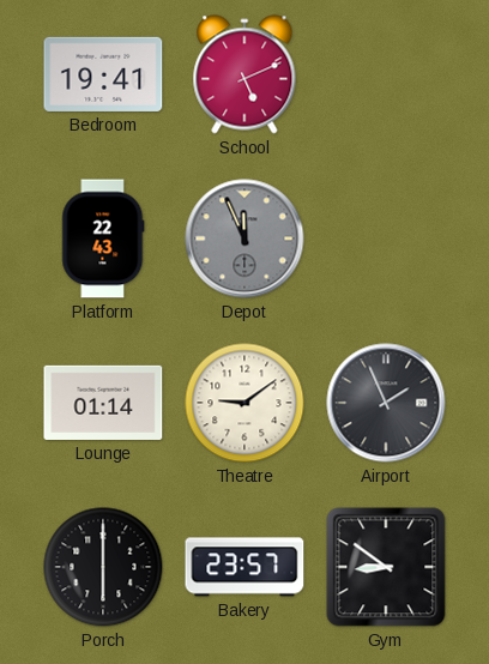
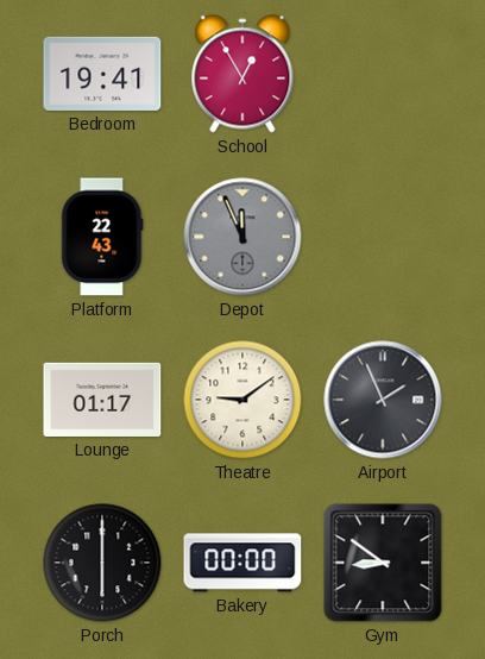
School: 5:11 -> 12:55
Lounge: 01:14 -> 01:17
Bakery: 23:57 -> 00:00
